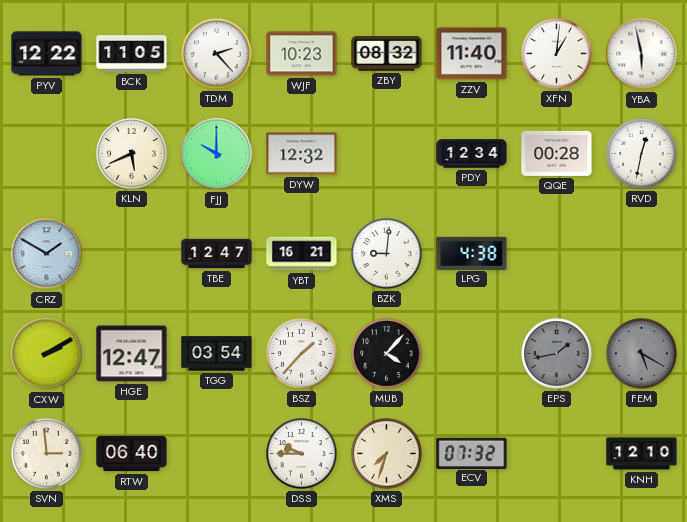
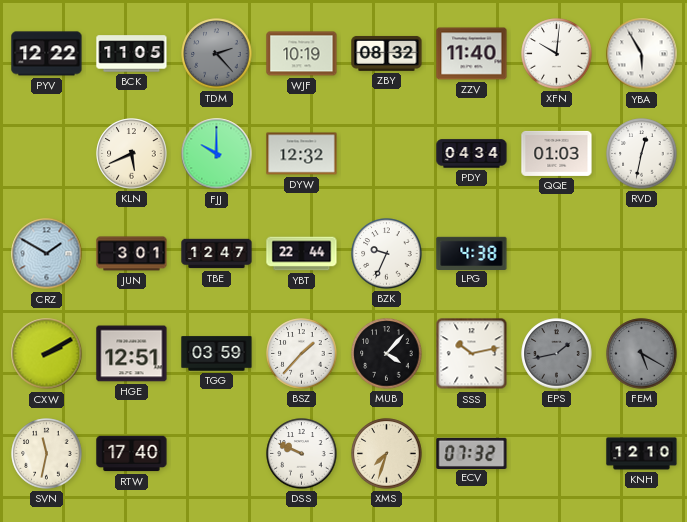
TDM dial: white -> grey
WJF: 10:23 -> 10:19
XFN: 1:01 -> 10:01
YBA: 5:58 -> 5:55
PDY: 12:34 -> 04:34
QQE: 00:28 -> 01:03
JUN: none -> 3:01
YBT: 16:21 -> 22:44
BZK: 9:01 -> 9:34
HGE: 12:47 -> 12:51
TGG: 03:54 -> 03:59
SSS: none -> 10:13
SVN: 2:59 -> 11:32
RTW: 06:40 -> 17:40
DSS: 9:45 -> 9:49
